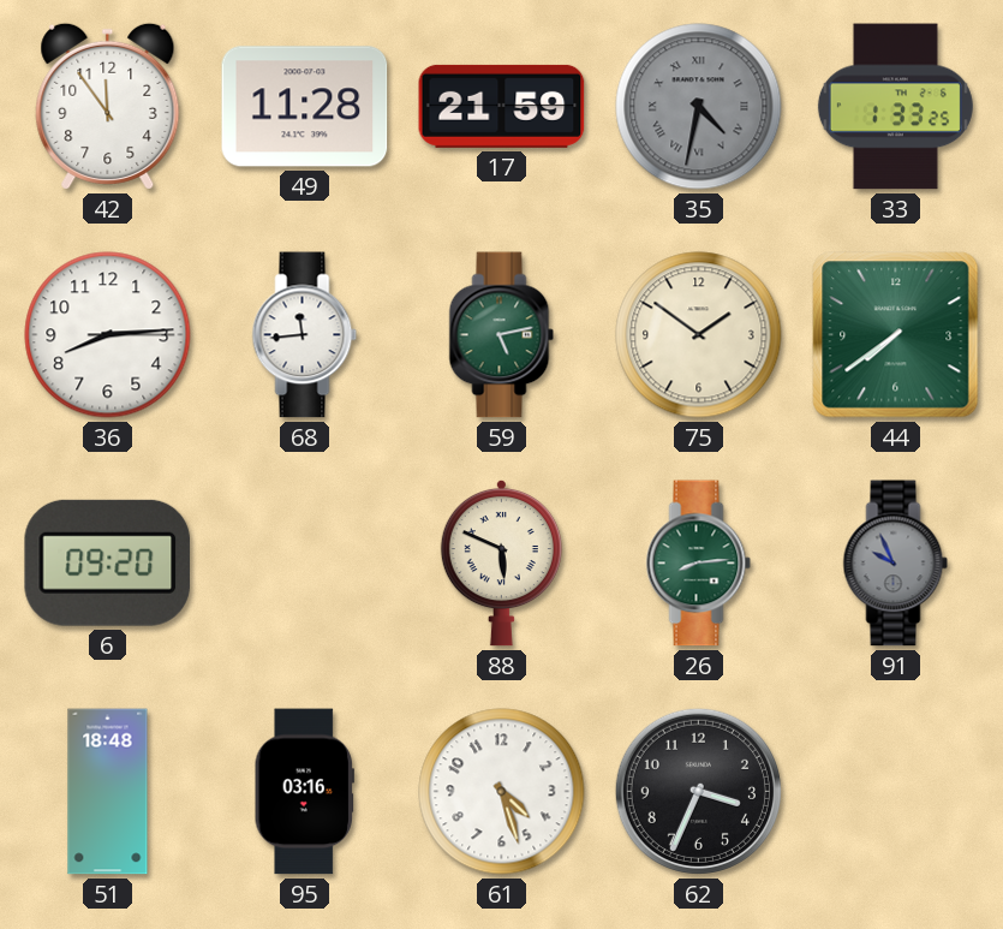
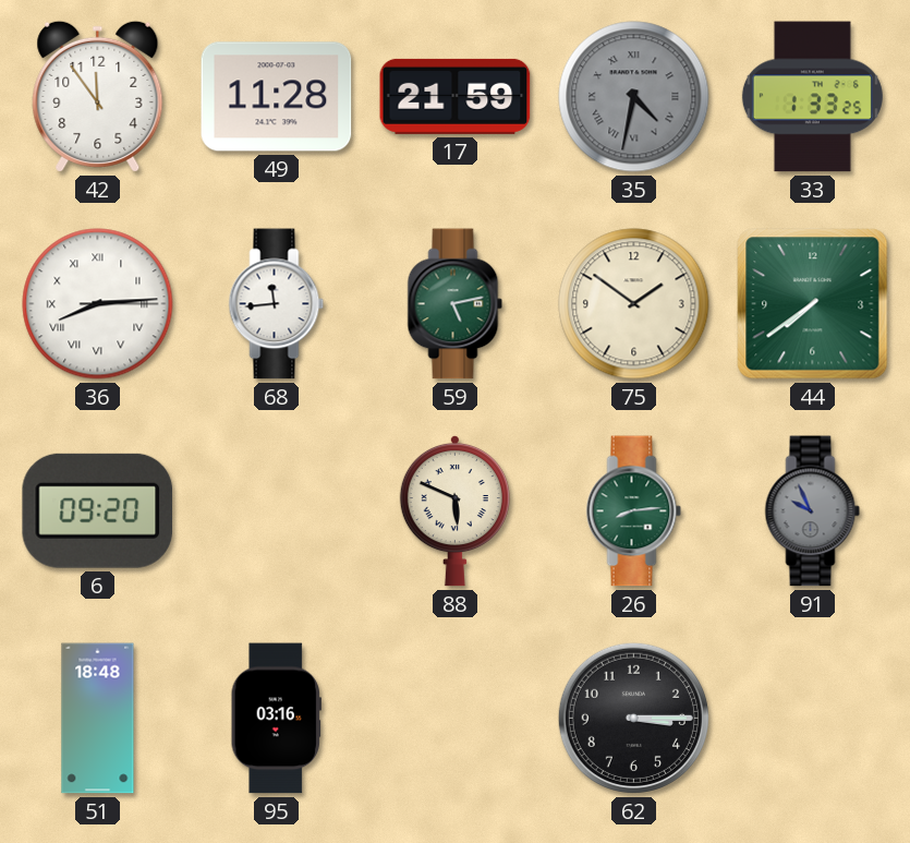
36 numerals: Arabic -> Roman
61: 4:27 -> none
62: 3:34 -> 3:15
